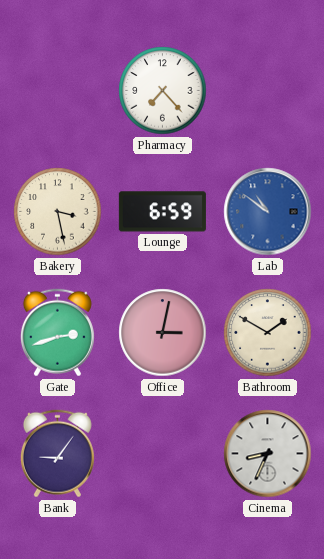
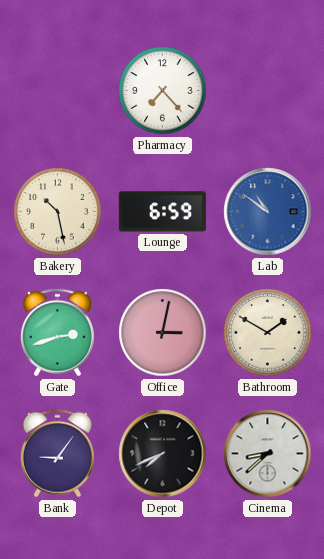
Bakery: 3:28 -> 10:28
Depot: none -> 7:41
Cinema: 8:34 -> 8:38
